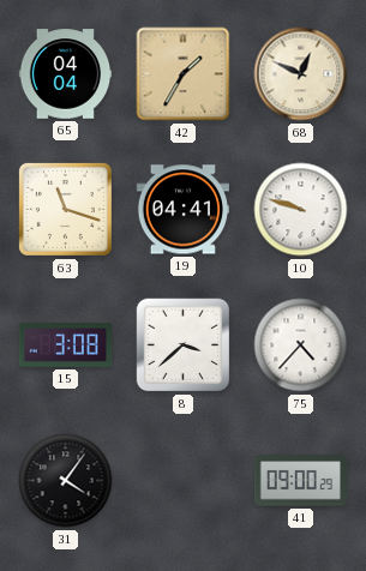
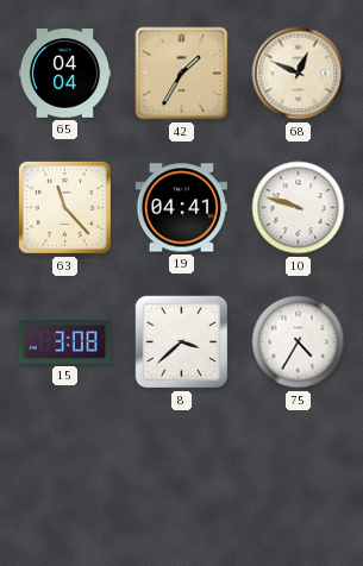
63: 11:18 -> 11:23
75: 4:37 -> 4:35
31: 4:06 -> none
41: 09:00 -> none
